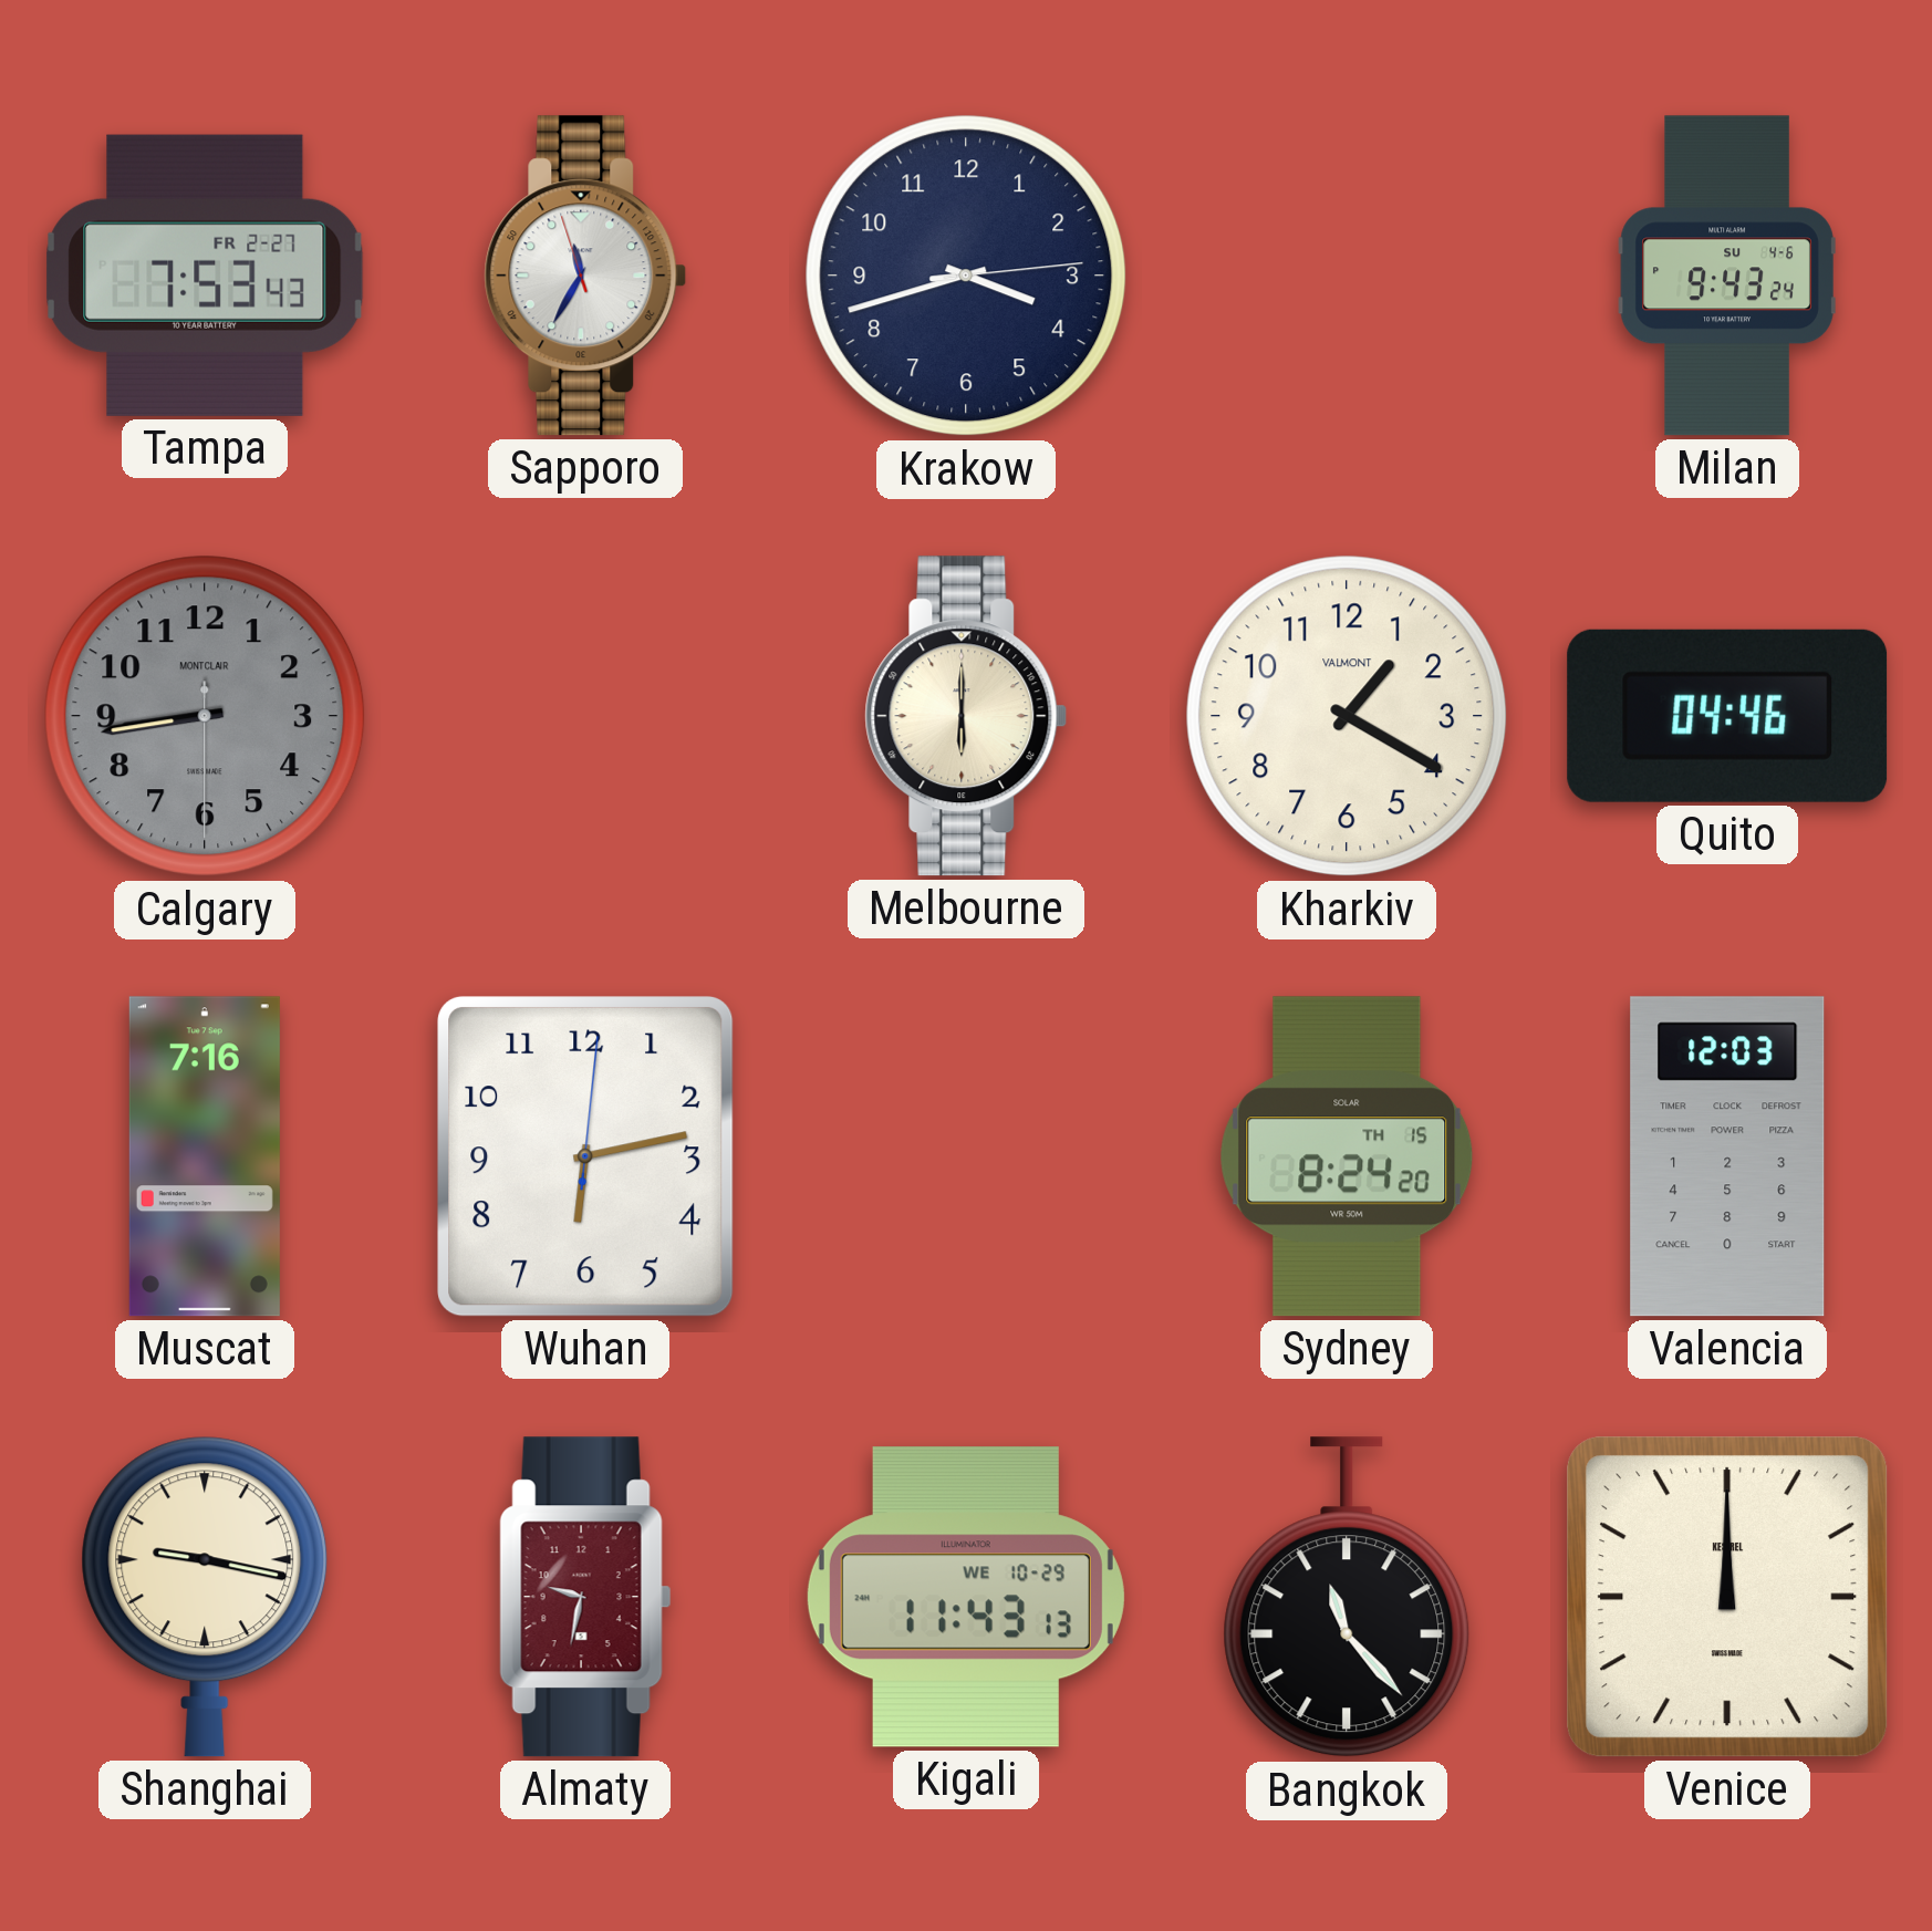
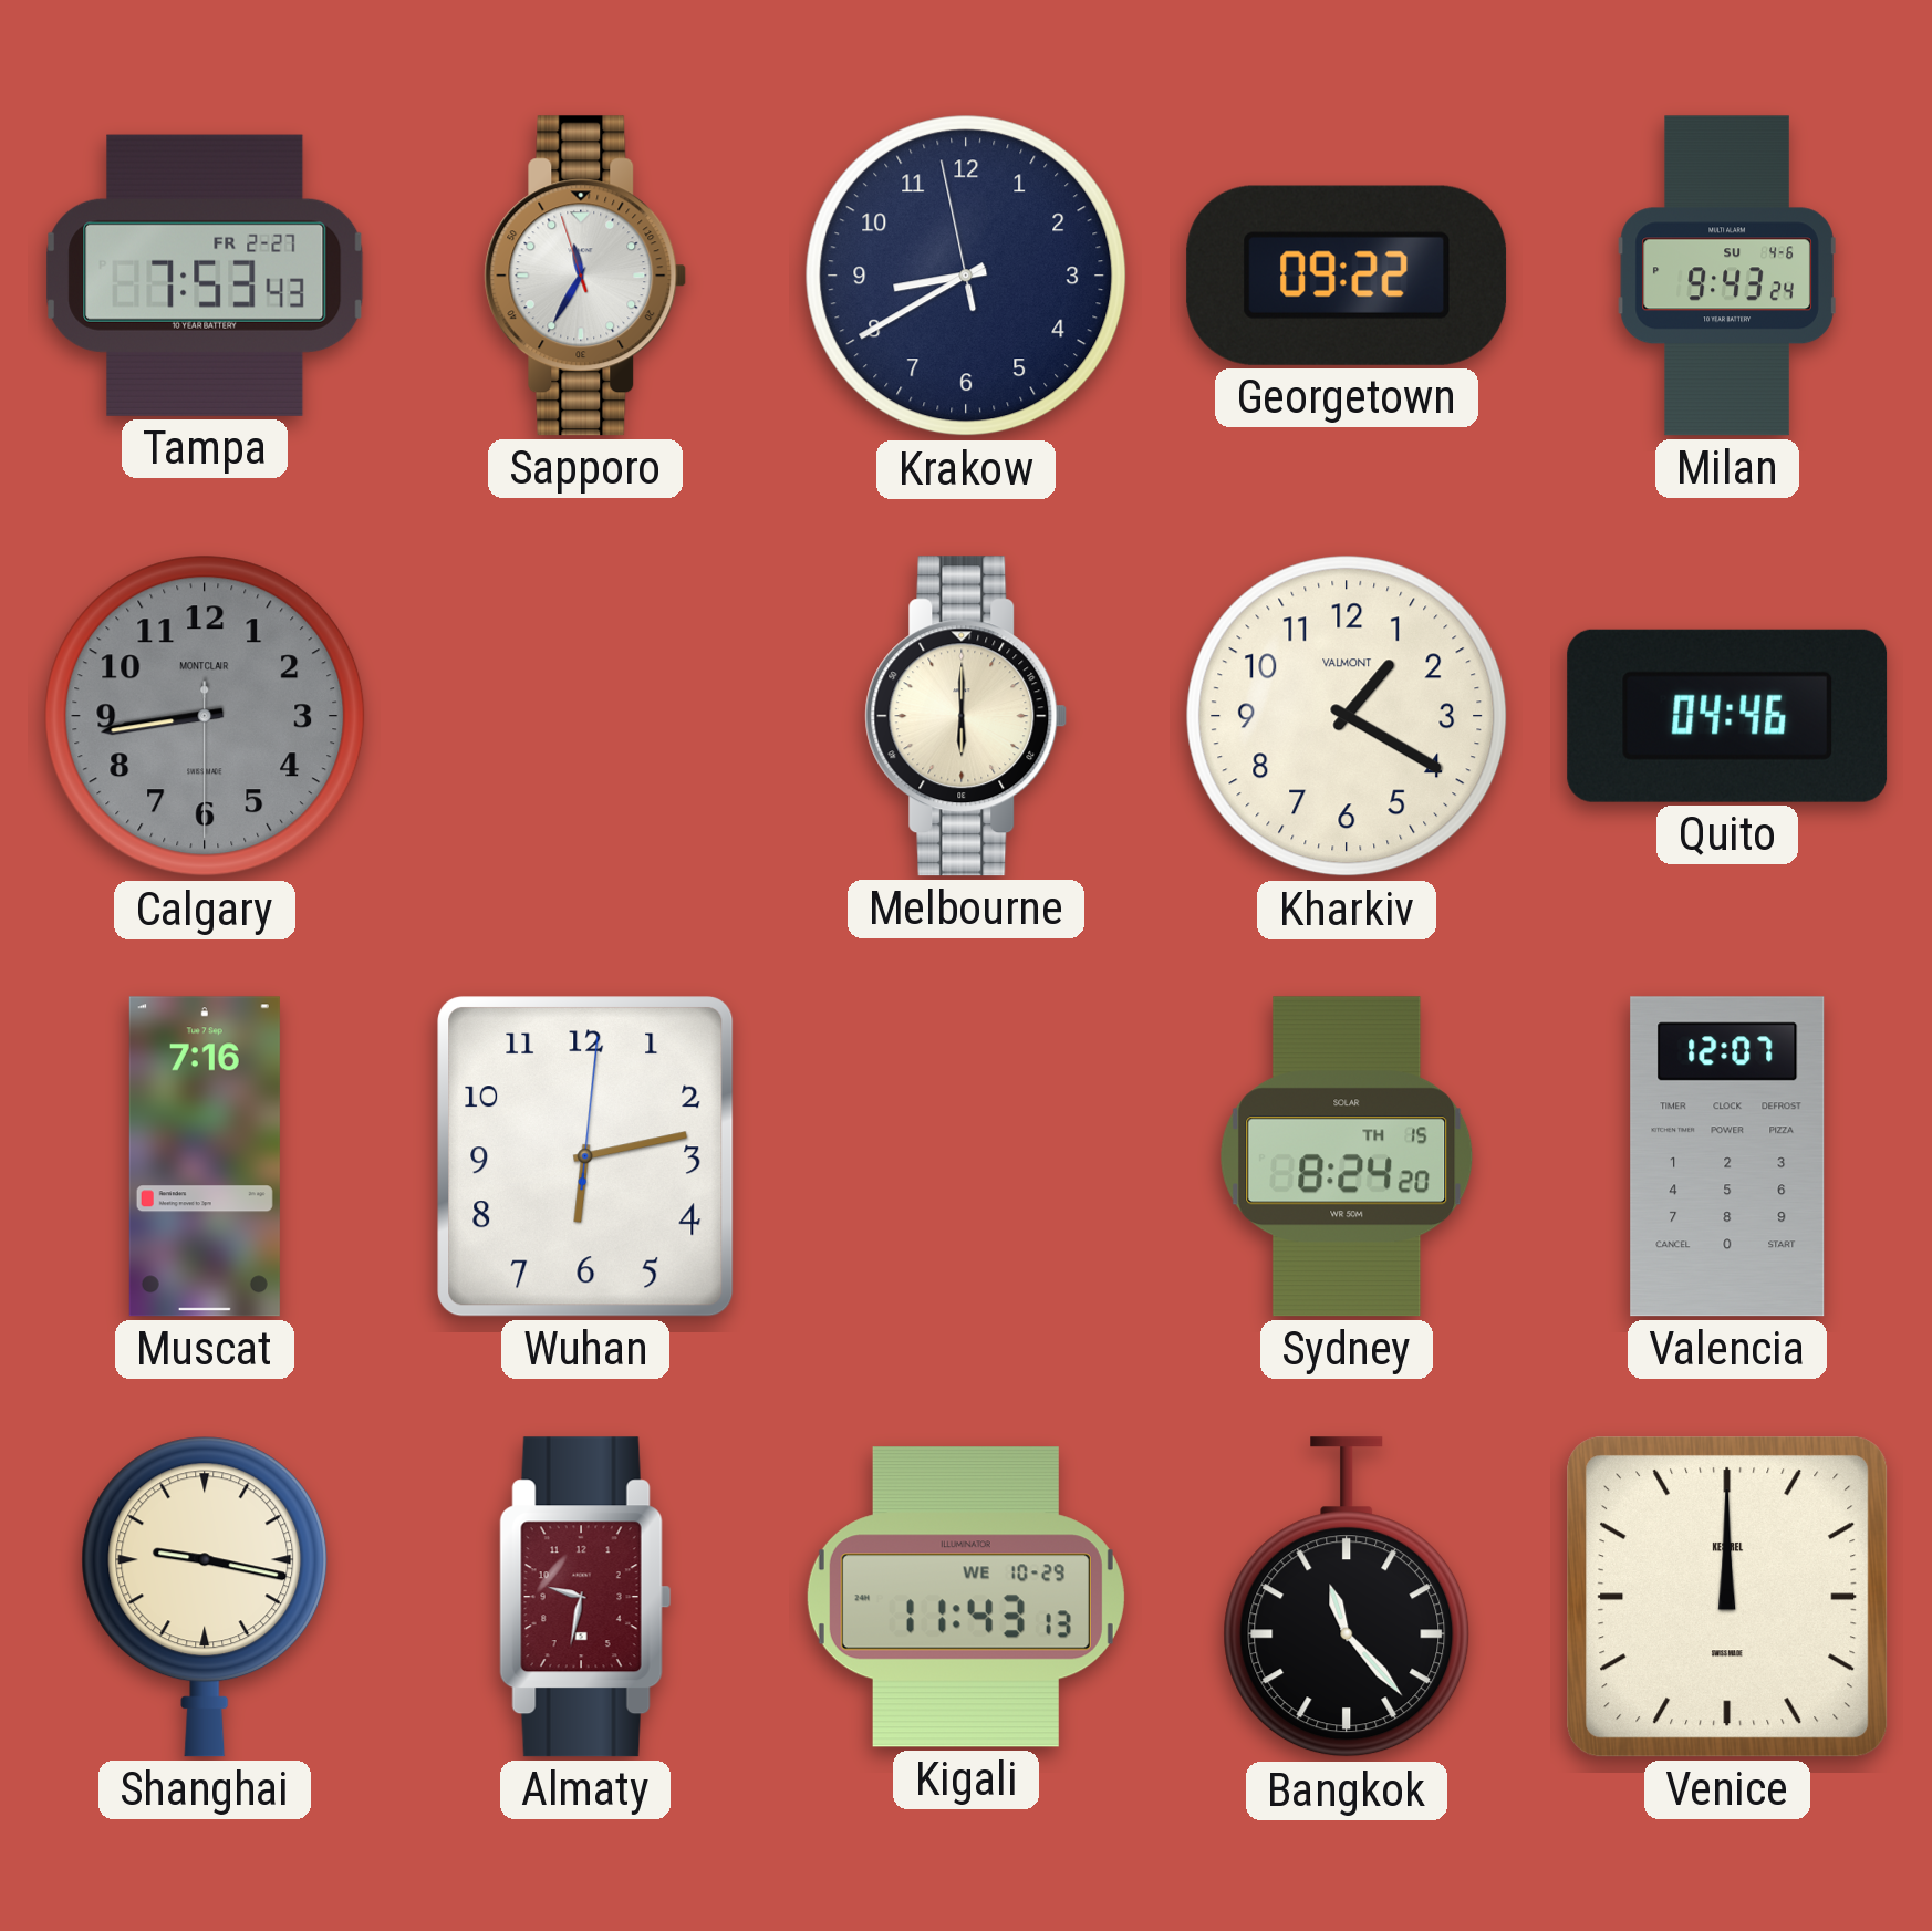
Krakow: 3:42 -> 8:39
Georgetown: none -> 09:22
Valencia: 12:03 -> 12:07
